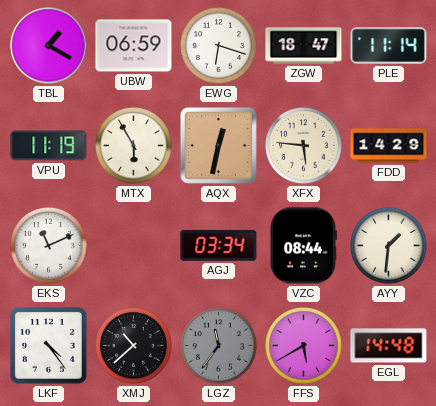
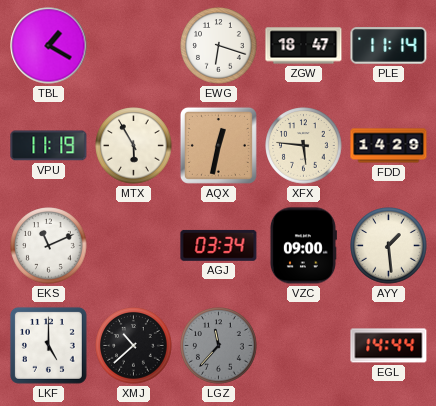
UBW: 06:59 -> none
VZC: 08:44 -> 09:00
AYY: 1:31 -> 1:29
LKF: 4:24 -> 5:00
LGZ: 11:36 -> 11:37
FFS: 5:40 -> none
EGL: 14:48 -> 14:44
